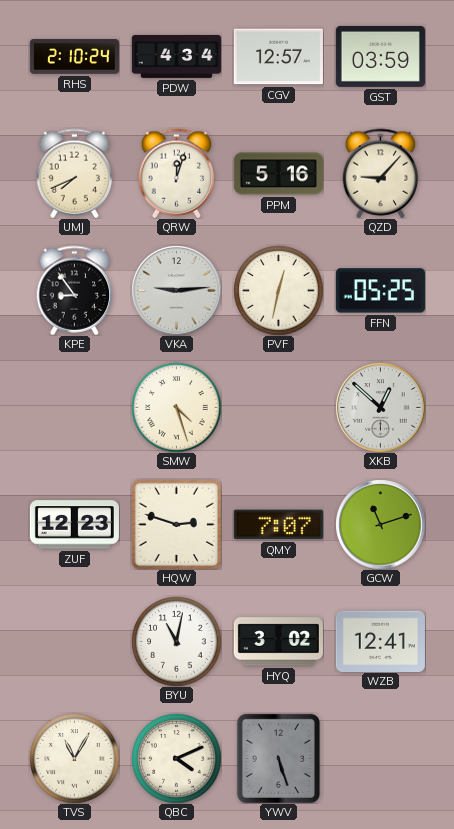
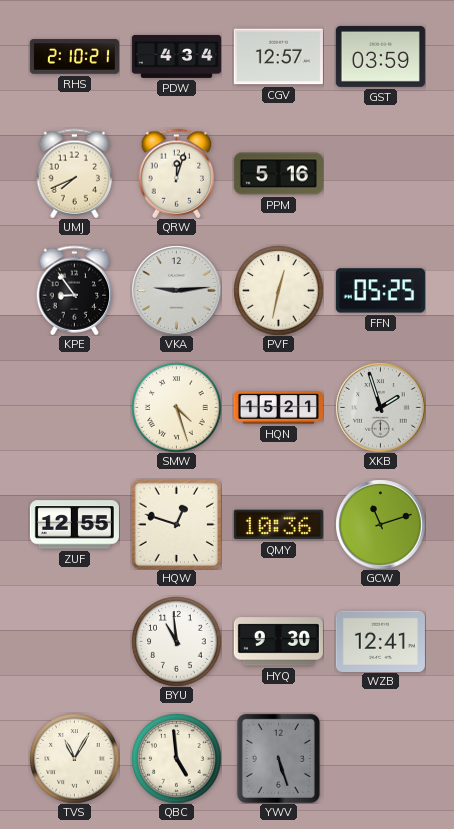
RHS: 2:10:24 -> 2:10:21
QZD: 9:07 -> none
HQN: none -> 15:21
XKB: 12:52 -> 1:57
ZUF: 12:23 -> 12:55
HQW: 2:48 -> 12:48
QMY: 7:07 -> 10:36
BYU: 11:02 -> 10:59
HYQ: 3:02 -> 9:30
QBC: 4:11 -> 4:59
